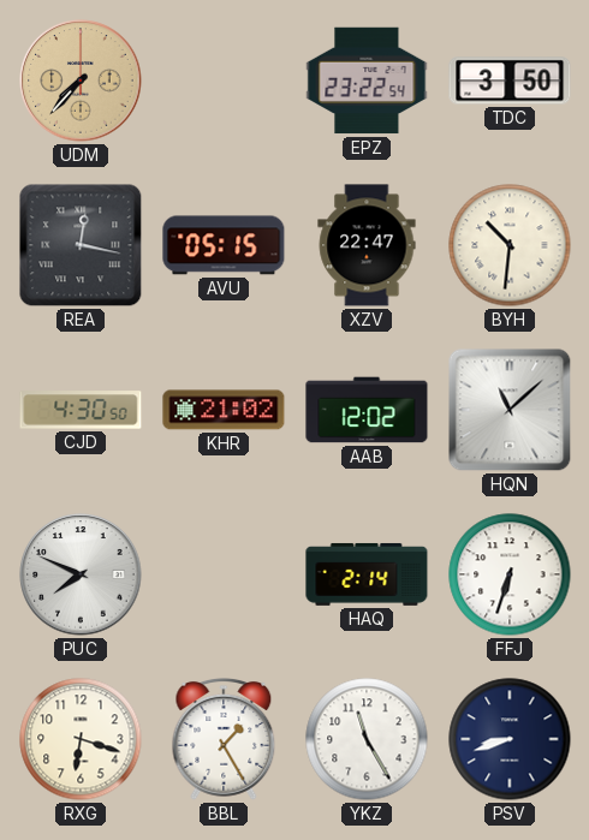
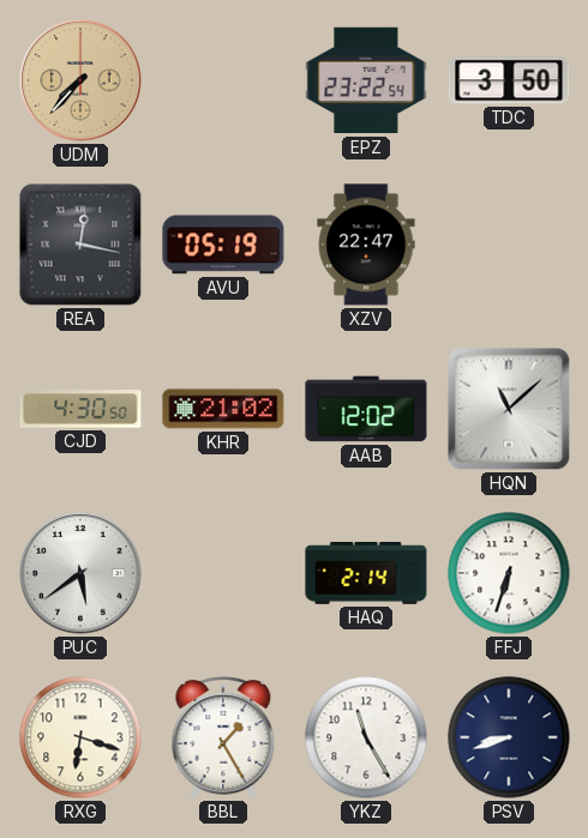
AVU: 05:15 -> 05:19
BYH: 10:31 -> none
PUC: 7:49 -> 5:39
